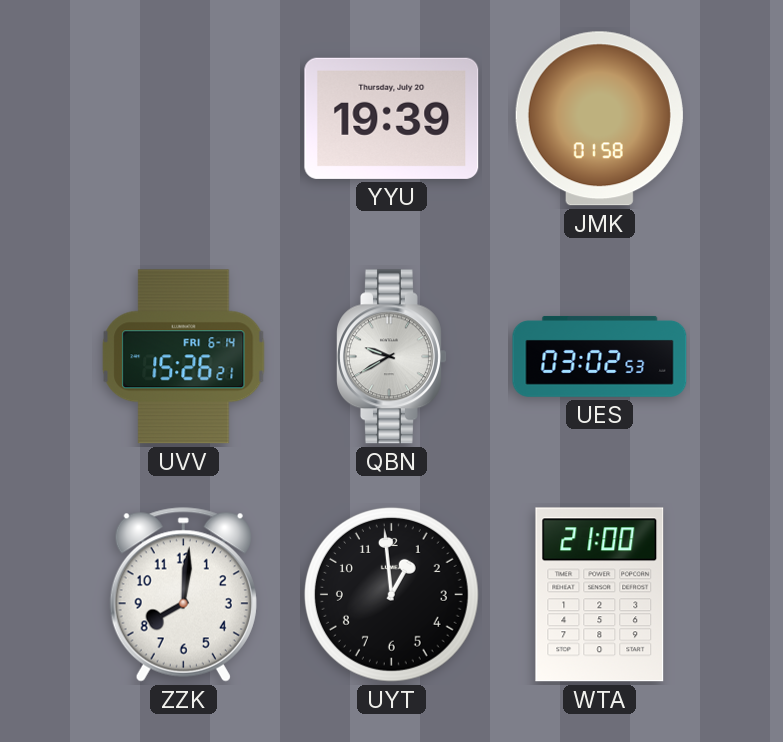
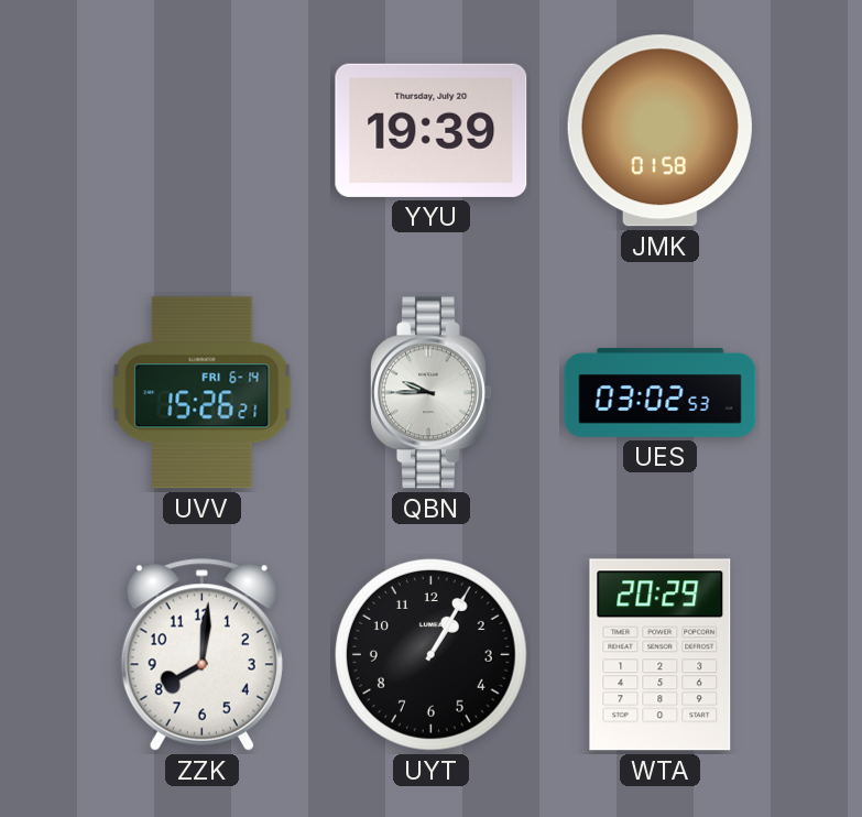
QBN: 9:40 -> 9:45
UYT: 12:59 -> 1:05
WTA: 21:00 -> 20:29
